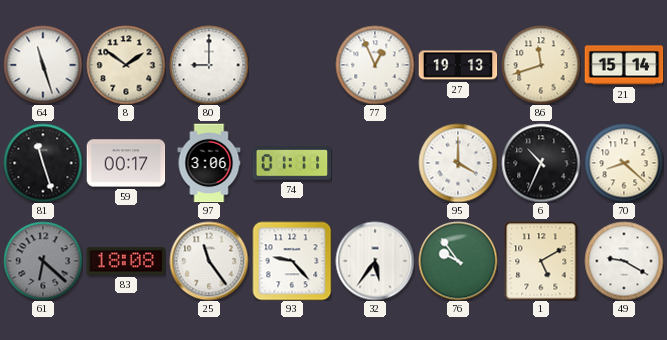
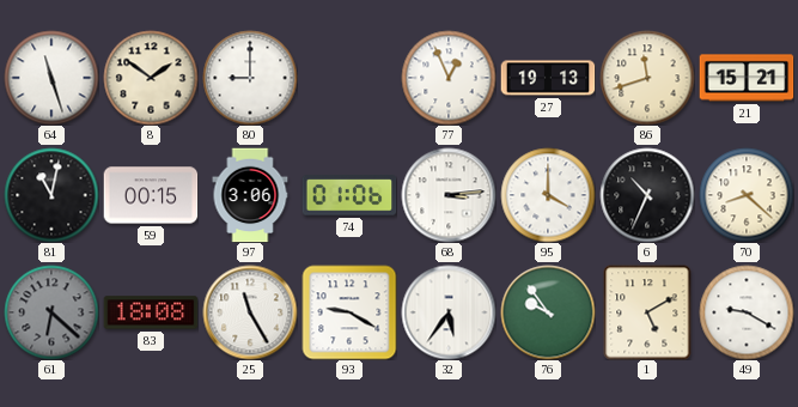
21: 15:14 -> 15:21
81: 11:27 -> 11:02
59: 00:17 -> 00:15
74: 01:11 -> 01:06
68: none -> 3:14
25: 11:24 -> 11:25
93: 9:23 -> 9:20
